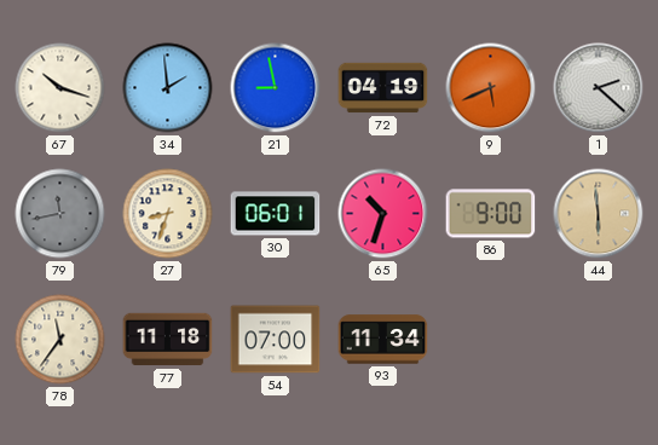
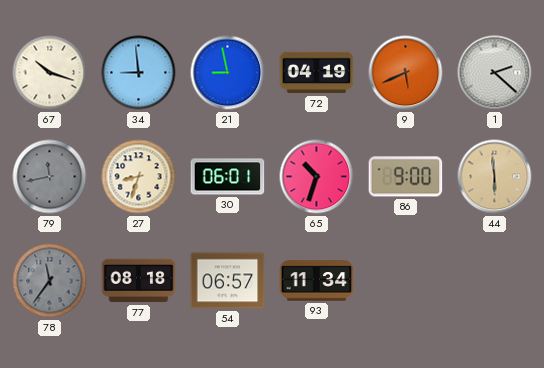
34: 1:59 -> 8:59
78 dial: cream -> grey
77: 11:18 -> 08:18
54: 07:00 -> 06:57
